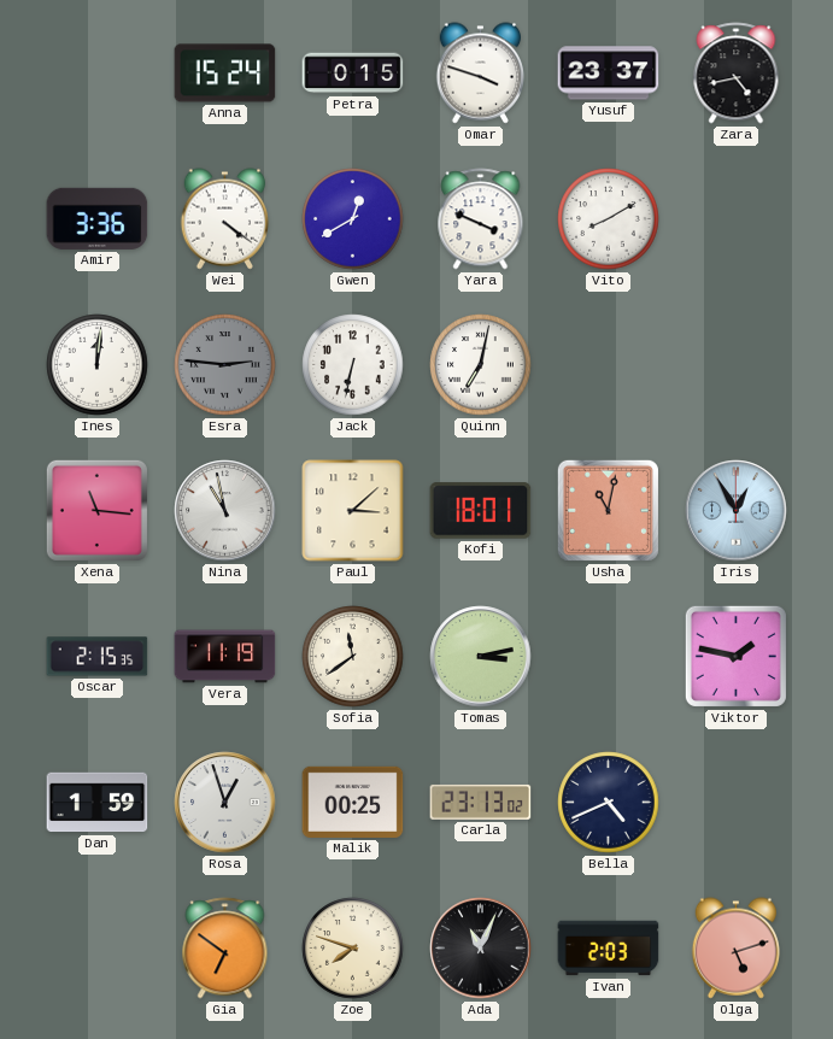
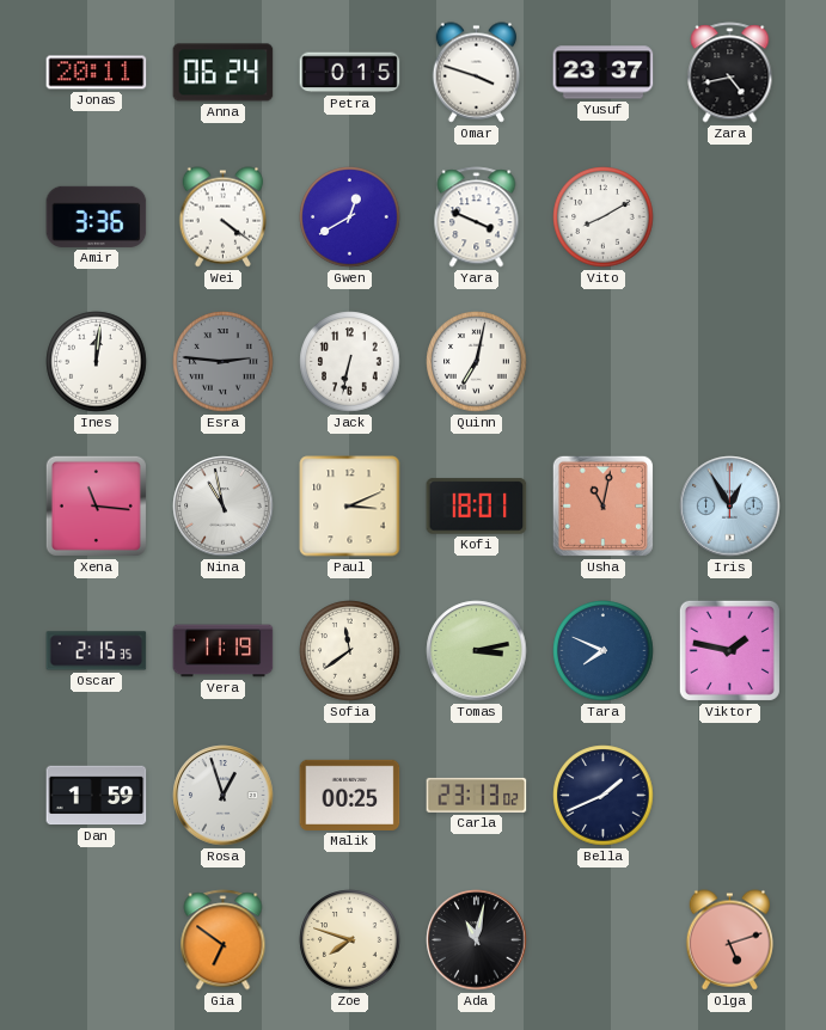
Jonas: none -> 20:11
Anna: 15:24 -> 06:24
Paul: 3:08 -> 3:11
Tara: none -> 7:49
Bella: 4:41 -> 1:41
Ada: 11:04 -> 11:02
Ivan: 2:03 -> none
